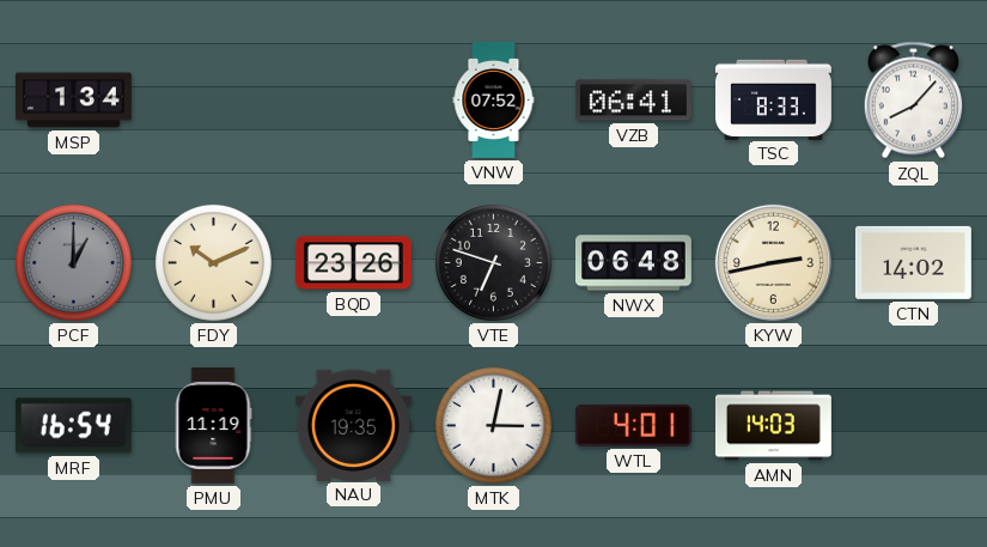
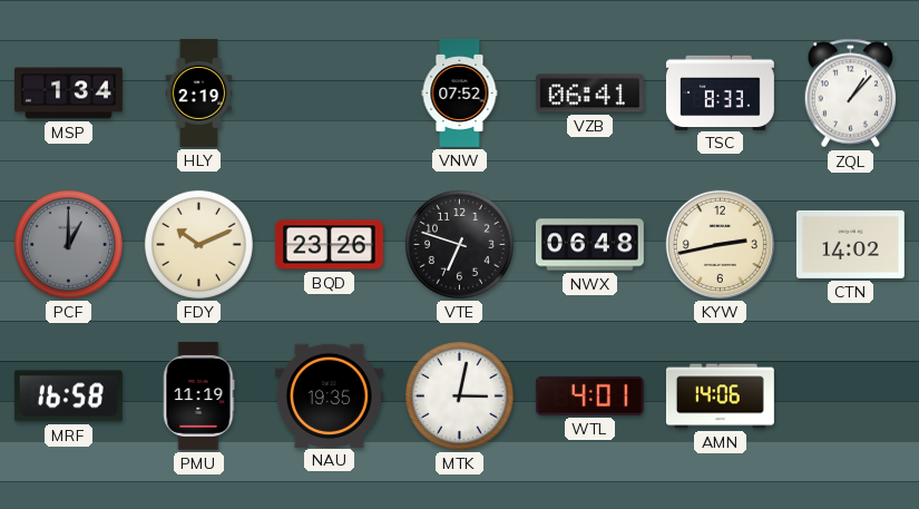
HLY: none -> 2:19
ZQL: 8:07 -> 1:07
MRF: 16:54 -> 16:58
AMN: 14:03 -> 14:06
